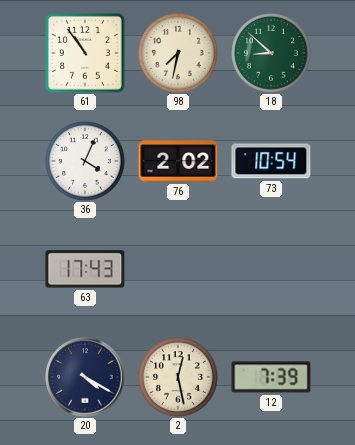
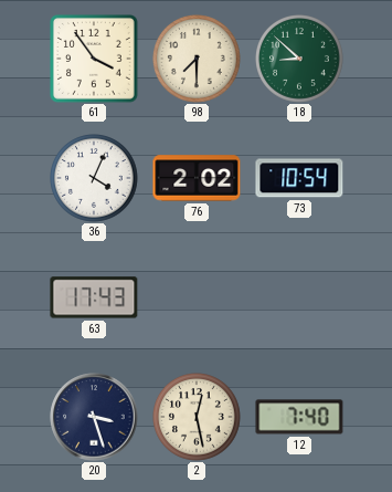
61: 10:54 -> 3:54
98: 7:32 -> 7:30
20: 4:20 -> 3:27
12: 7:39 -> 7:40
